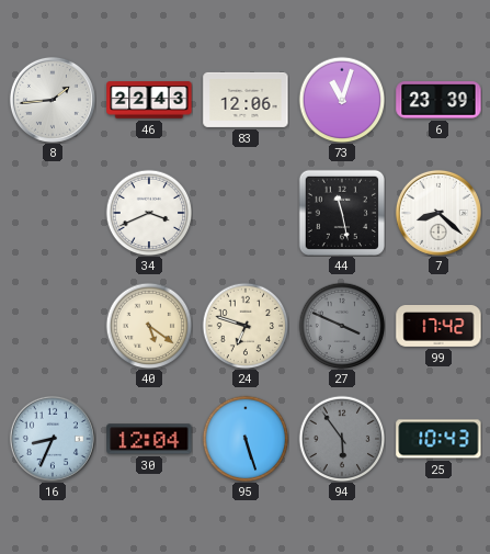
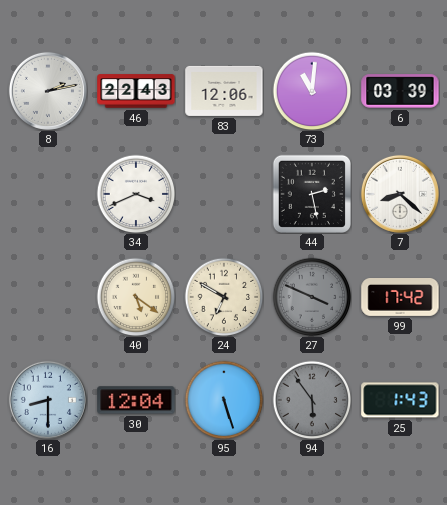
8: 1:44 -> 2:13
73: 11:03 -> 11:01
6: 23:39 -> 03:39
44: 11:28 -> 2:28
24: 6:48 -> 6:50
16: 8:34 -> 8:30
25: 10:43 -> 1:43
